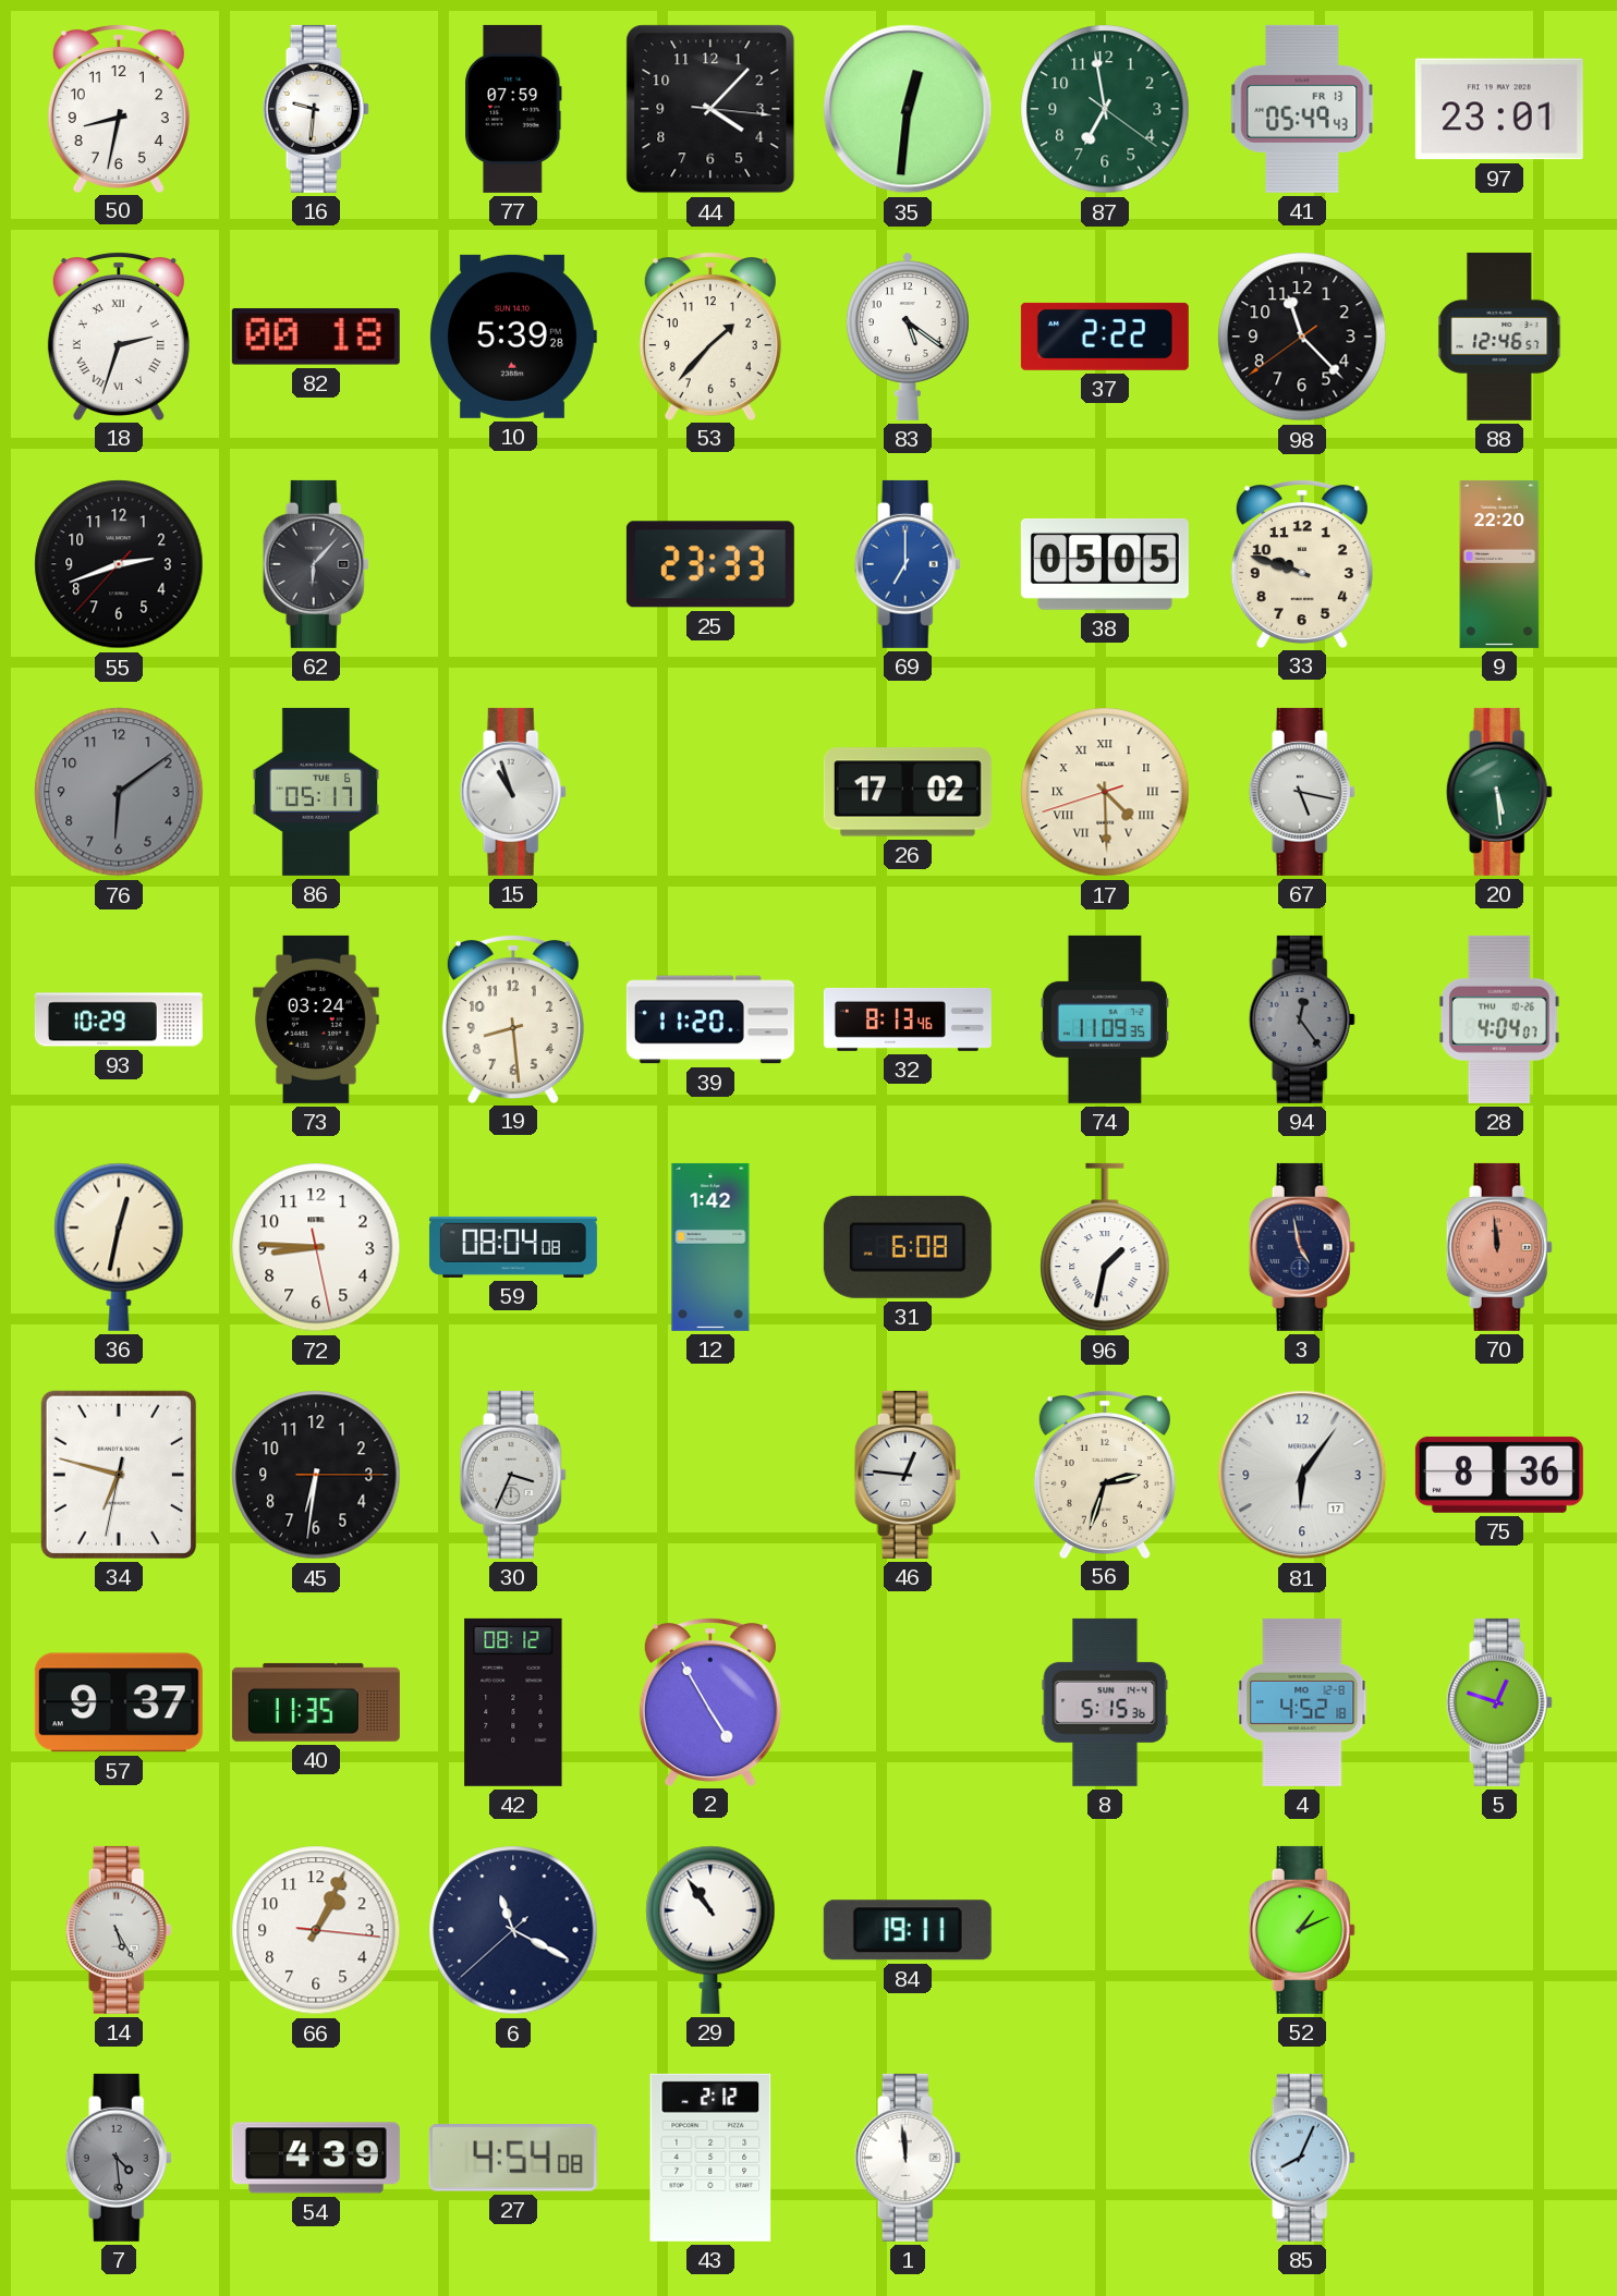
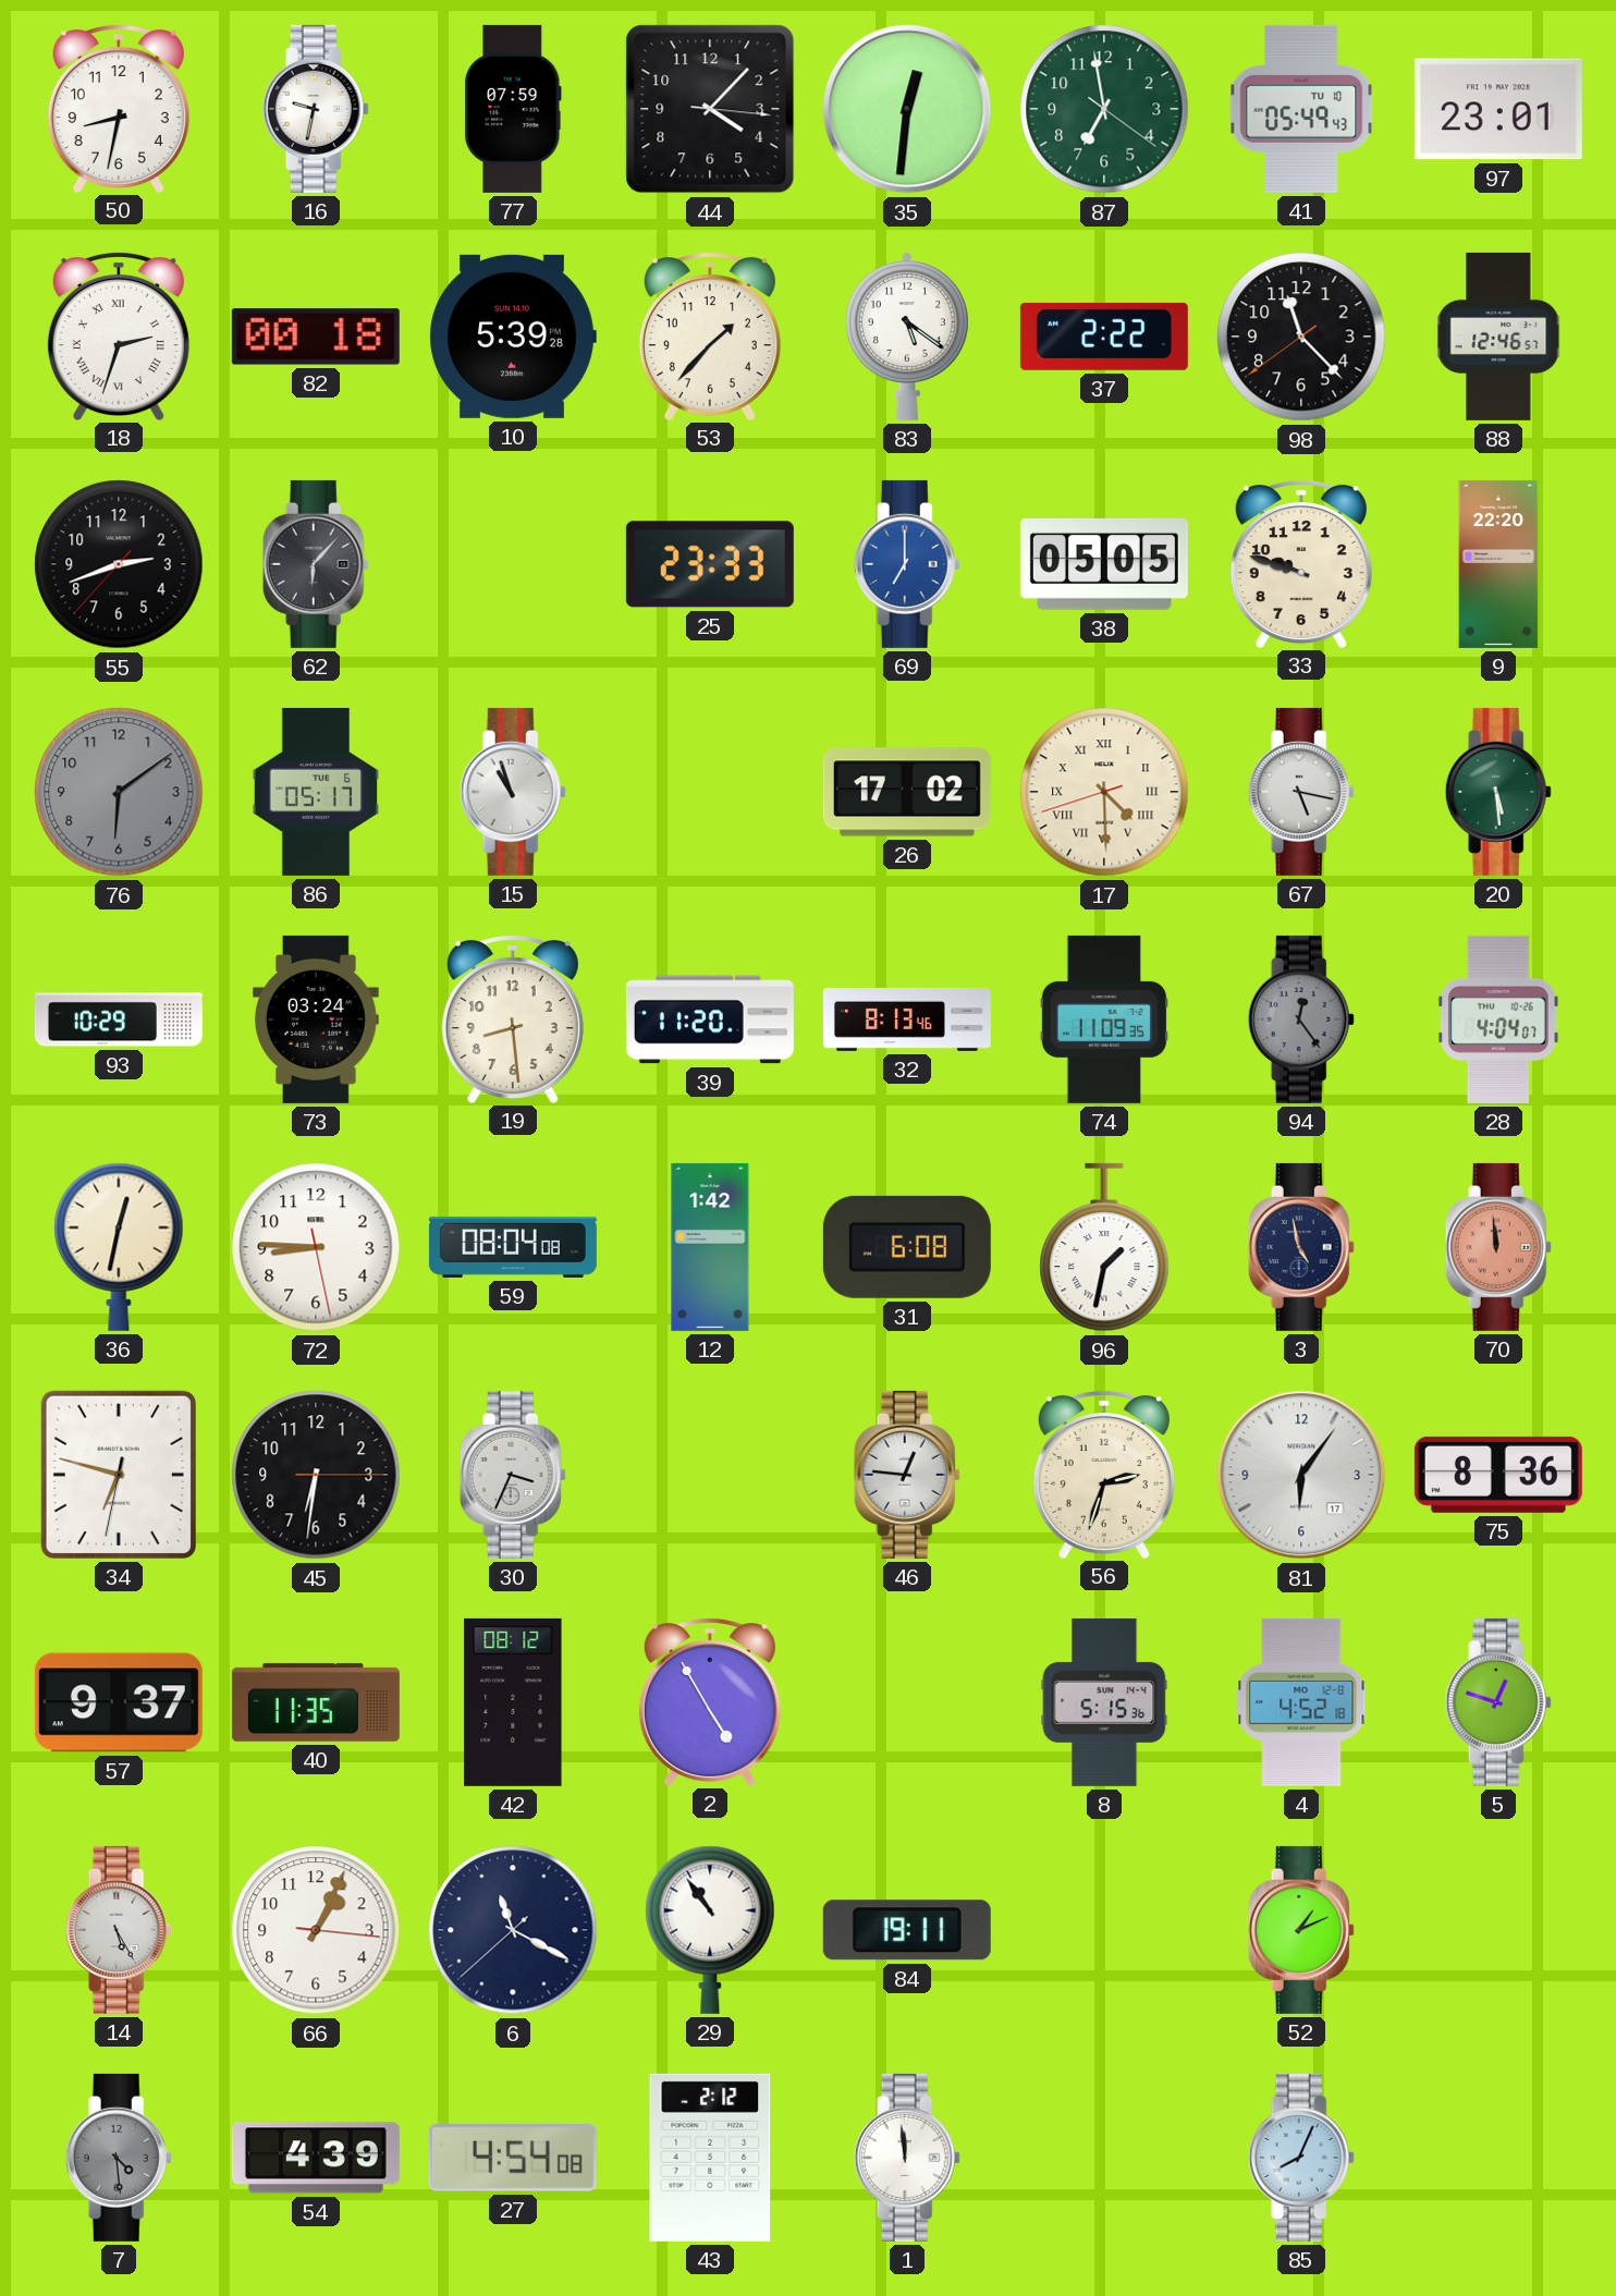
16: 9:31 -> 9:32
41 date: FR 13 -> TU 10
